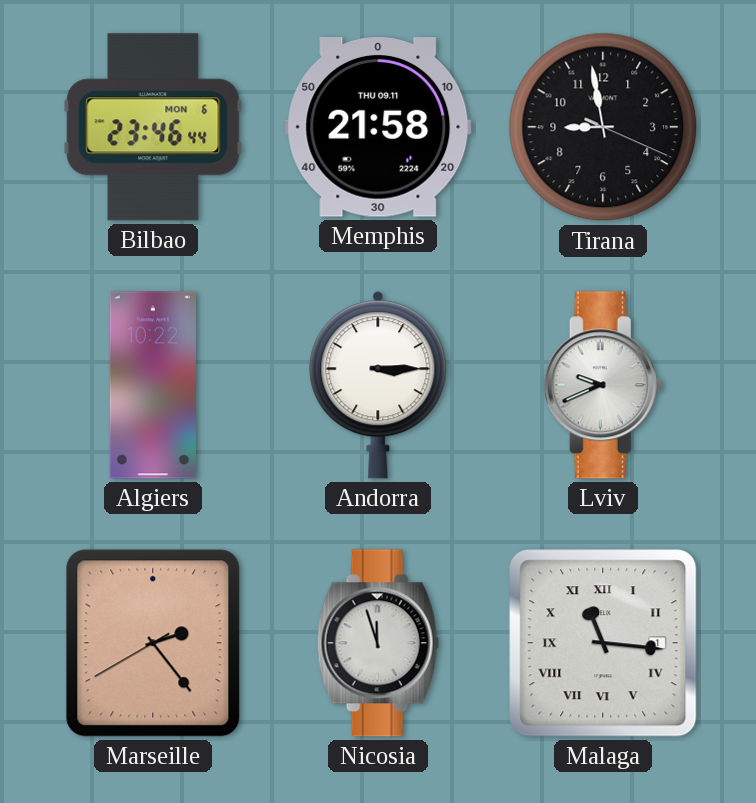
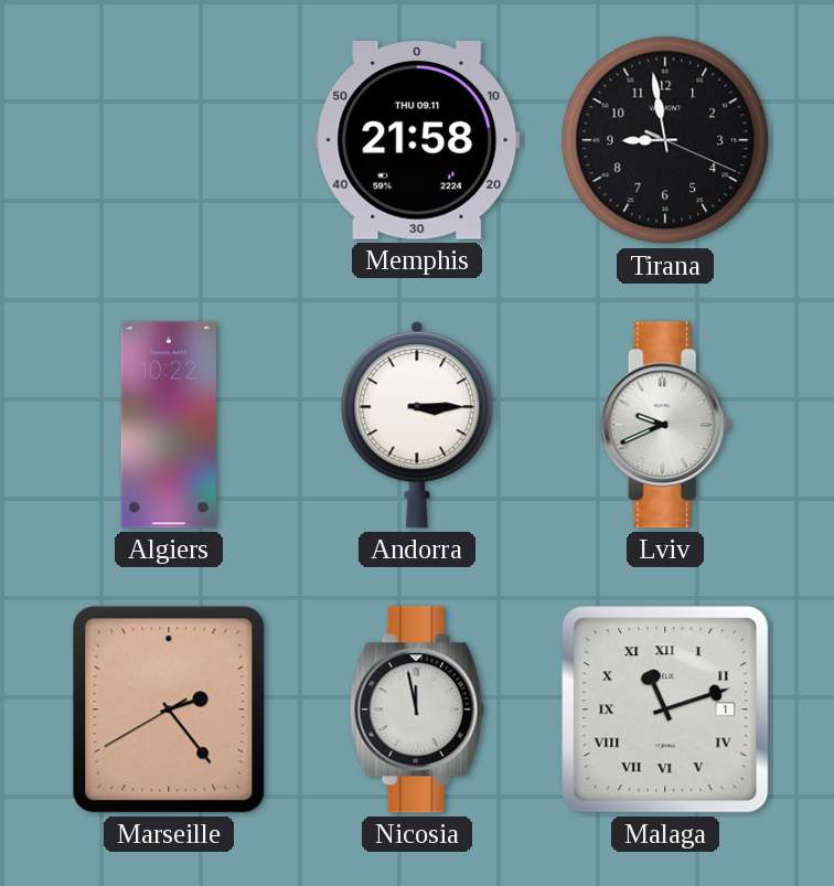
Bilbao: 23:46 -> none
Nicosia: 11:57 -> 11:58
Malaga: 11:16 -> 11:12
